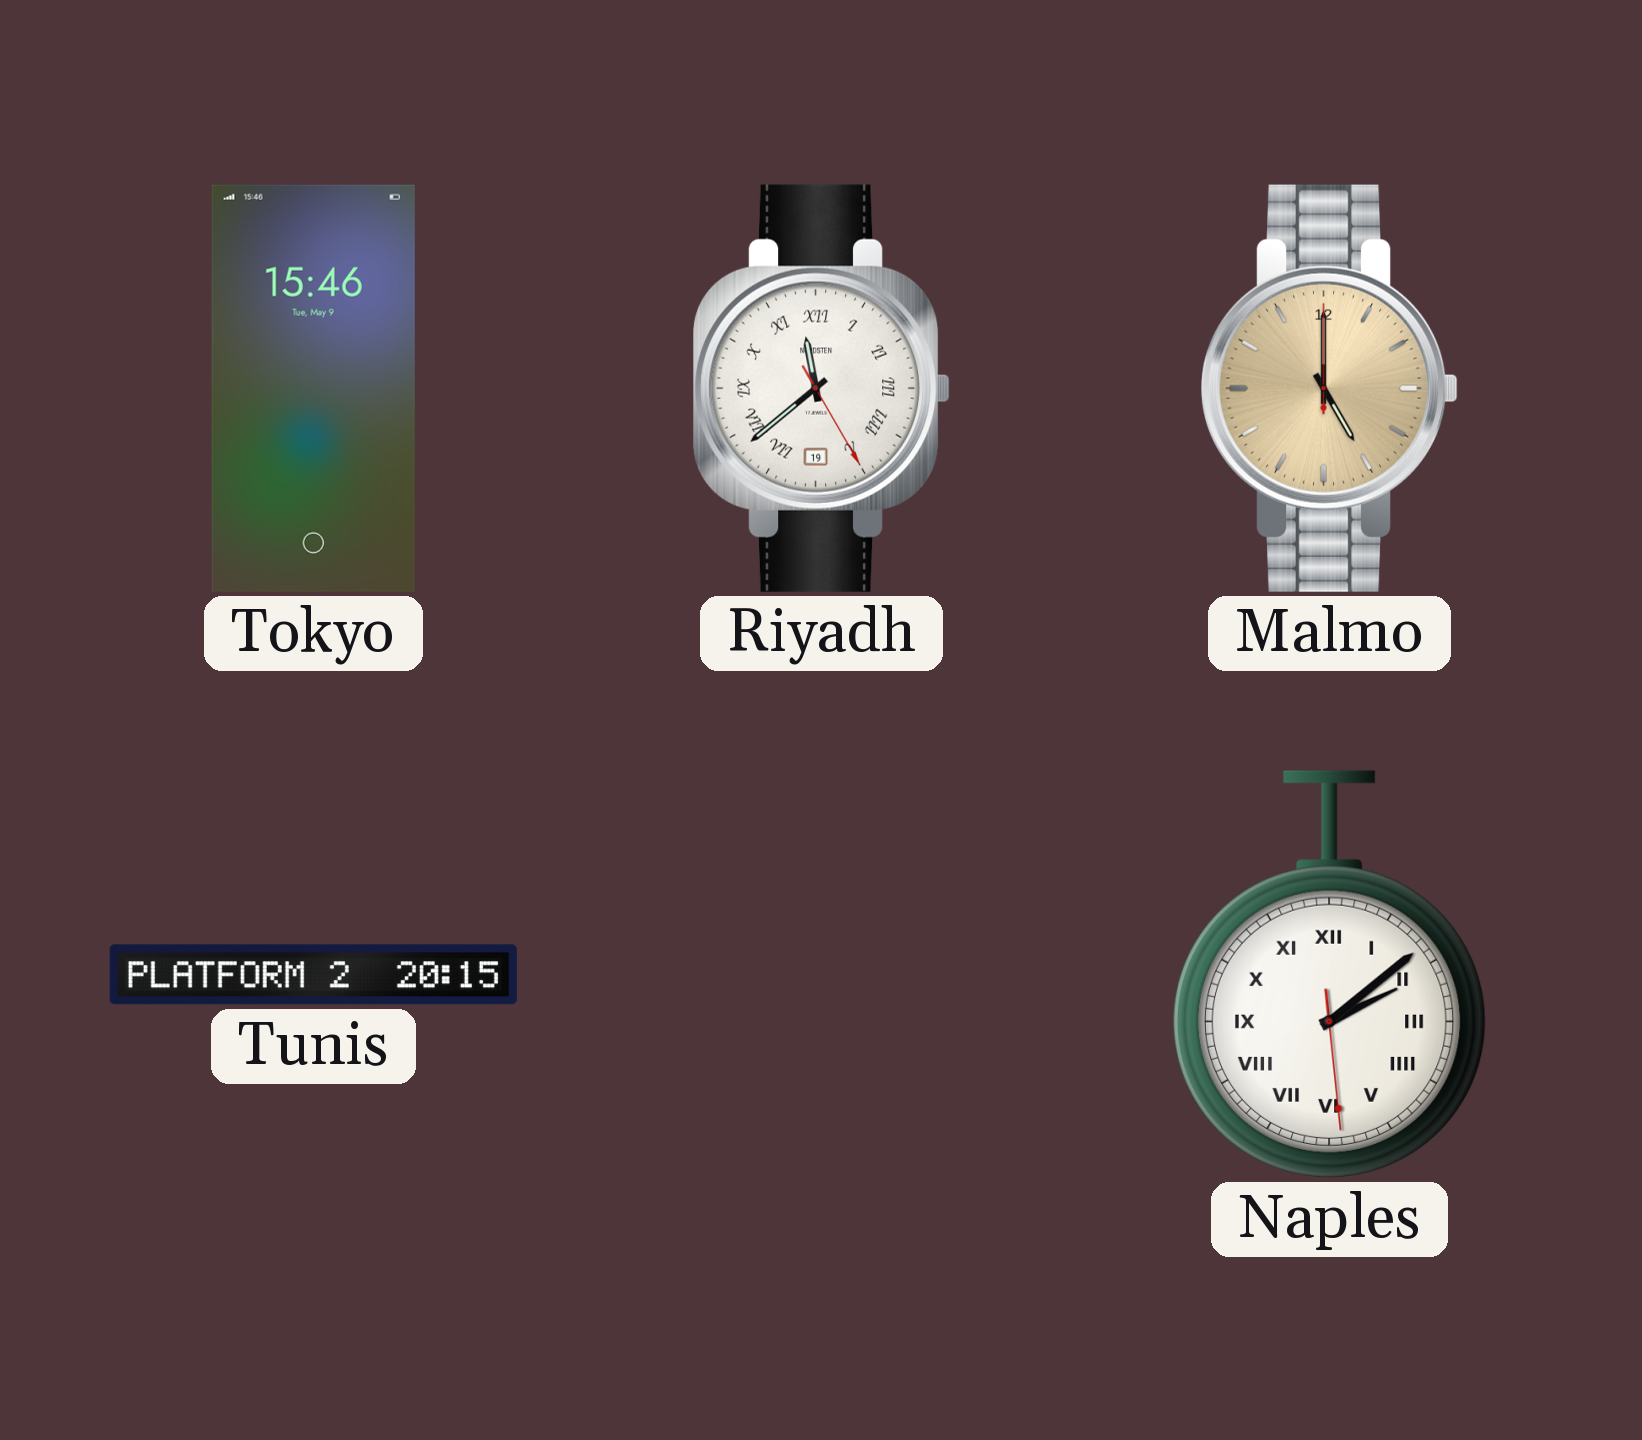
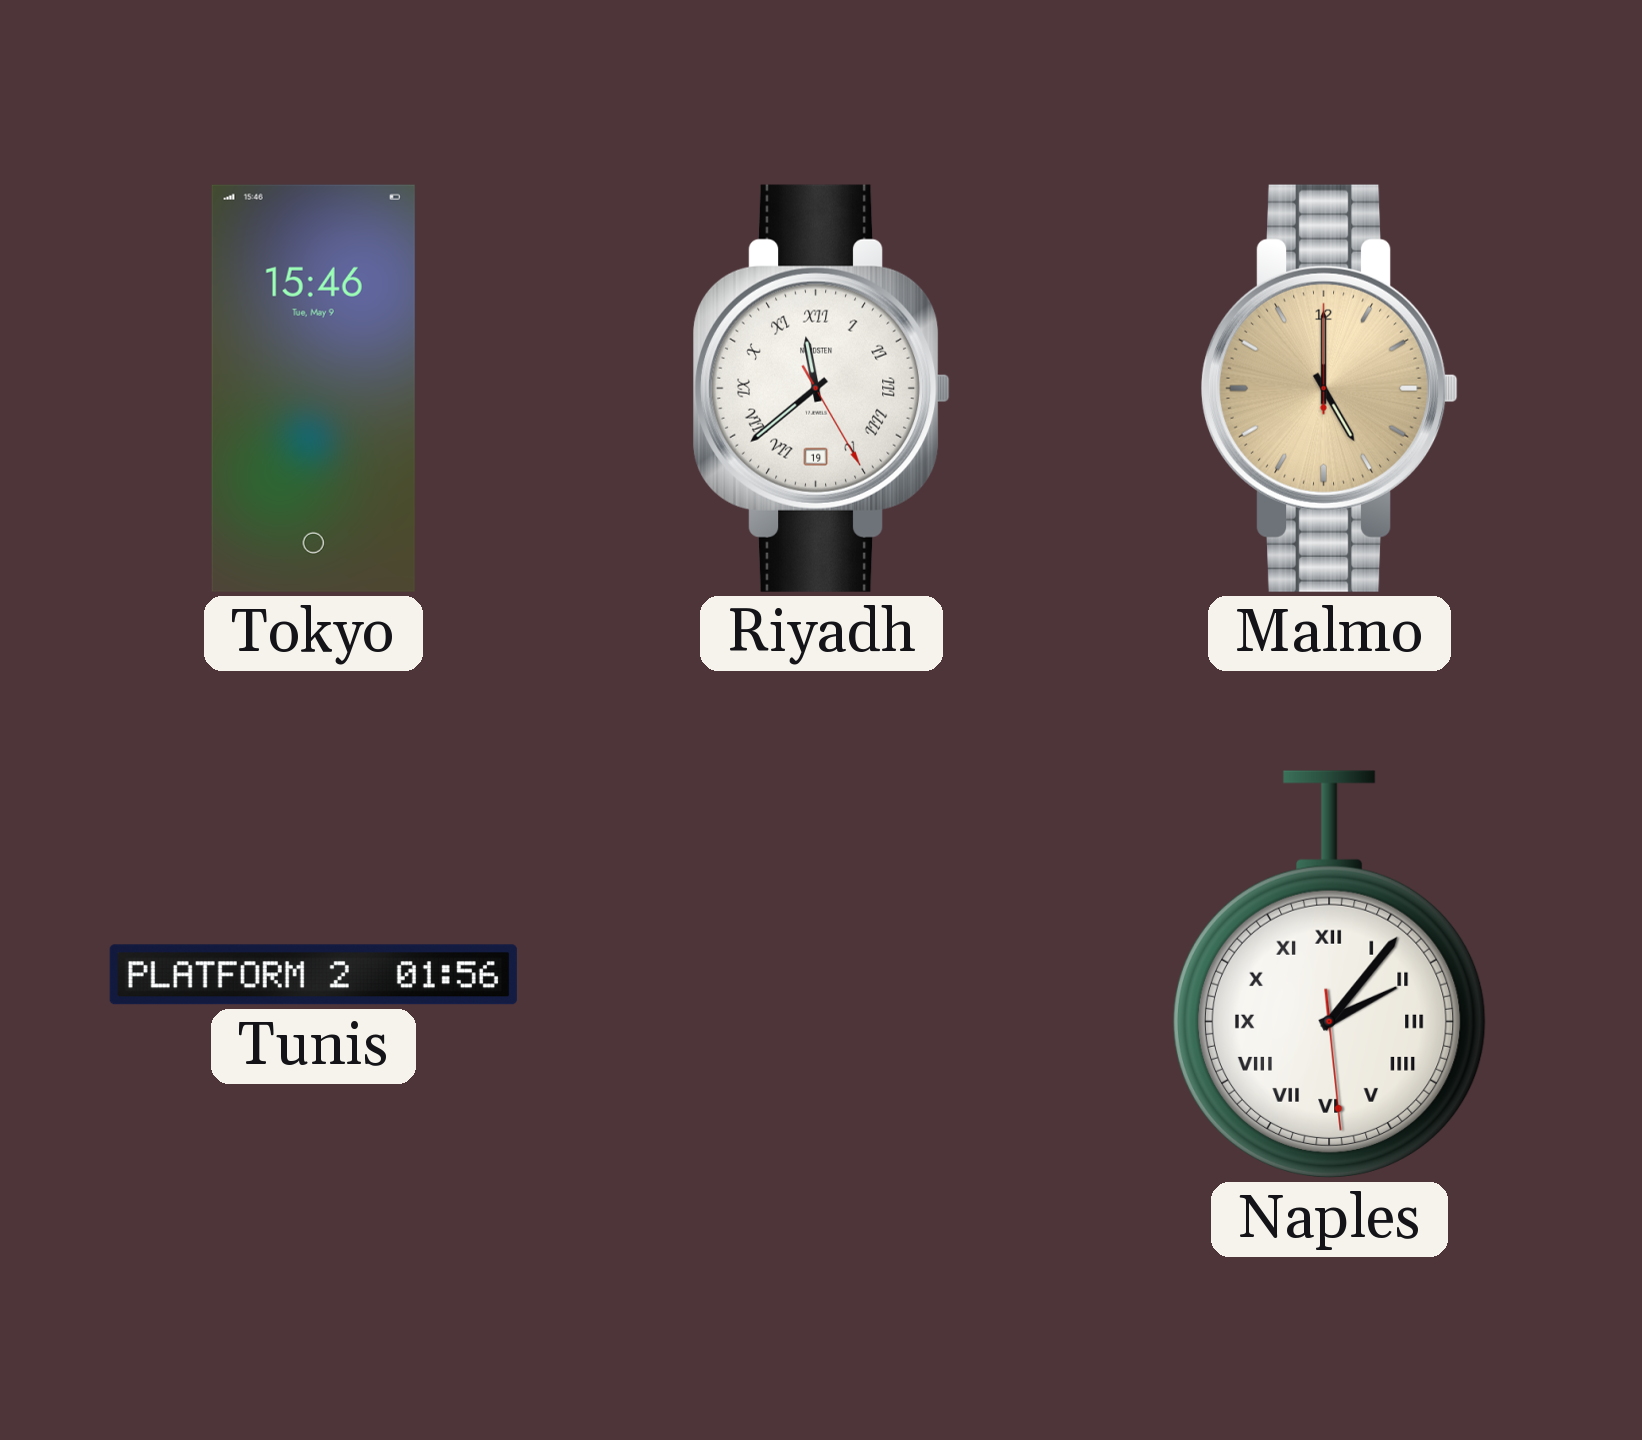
Tunis: 20:15 -> 01:56
Naples: 2:08 -> 2:06
